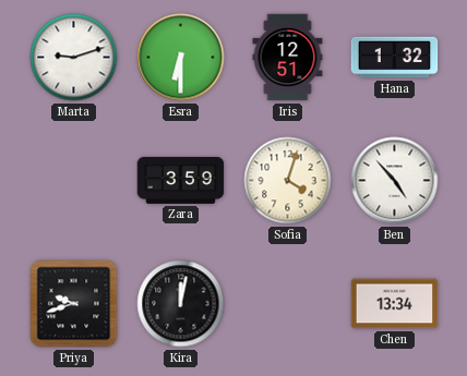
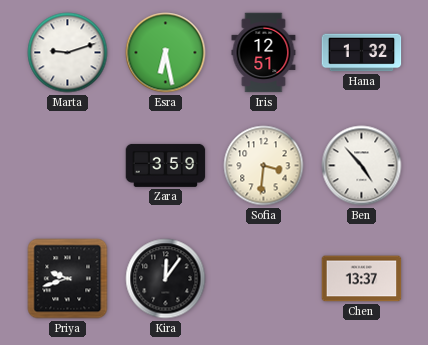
Esra: 6:30 -> 6:28
Sofia: 4:03 -> 3:31
Kira: 12:02 -> 12:06
Chen: 13:34 -> 13:37
